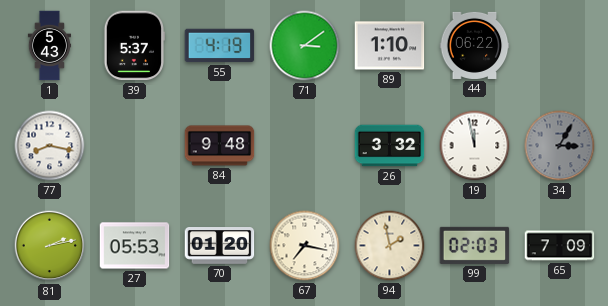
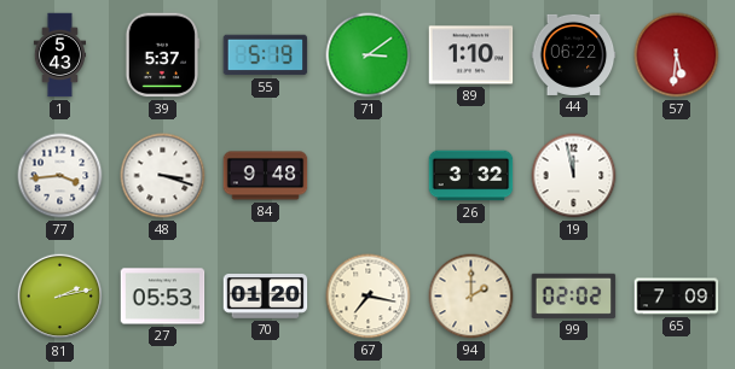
55: 4:19 -> 5:19
57: none -> 5:31
77: 8:17 -> 3:44
48: none -> 3:18
34: 3:05 -> none
94: 1:58 -> 2:00
99: 02:03 -> 02:02
